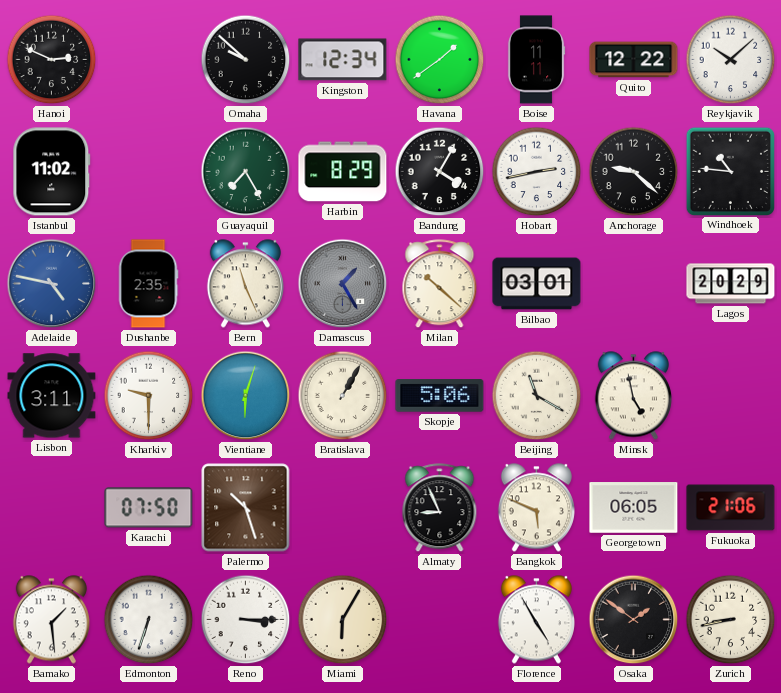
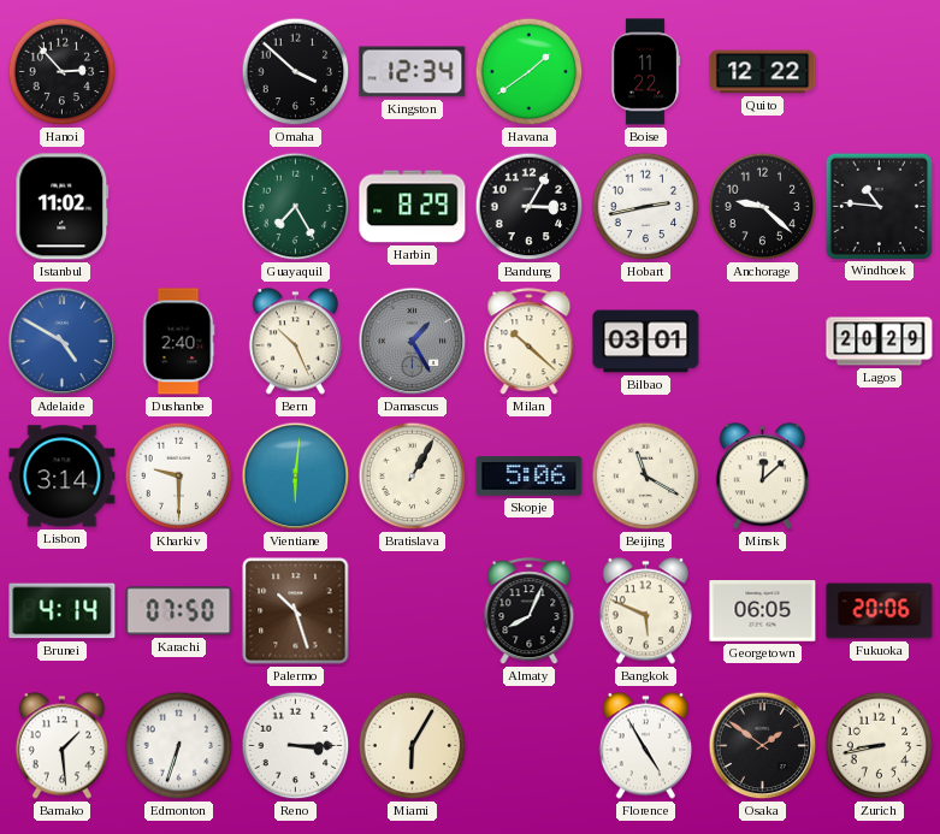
Hanoi: 2:49 -> 2:53
Omaha: 9:52 -> 3:52
Boise: 11:11 -> 11:22
Reykjavik: 10:08 -> none
Bandung: 4:05 -> 3:05
Adelaide: 4:47 -> 4:50
Dushanbe: 2:35 -> 2:40
Bern: 11:26 -> 10:26
Lisbon: 3:11 -> 3:14
Vientiane: 6:03 -> 6:01
Minsk: 4:58 -> 12:08
Brunei: none -> 4:14
Almaty: 8:56 -> 8:04
Fukuoka: 21:06 -> 20:06
